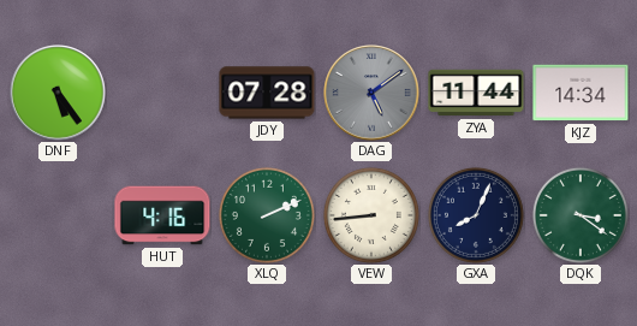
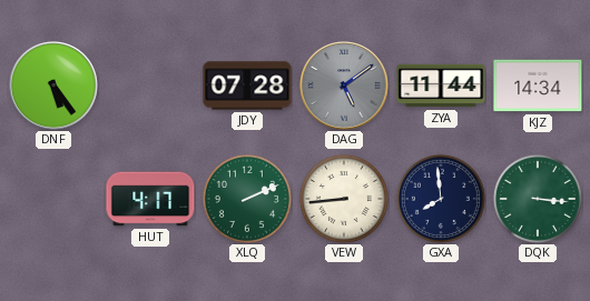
HUT: 4:16 -> 4:17
GXA: 8:04 -> 7:59
DQK: 3:21 -> 3:16
